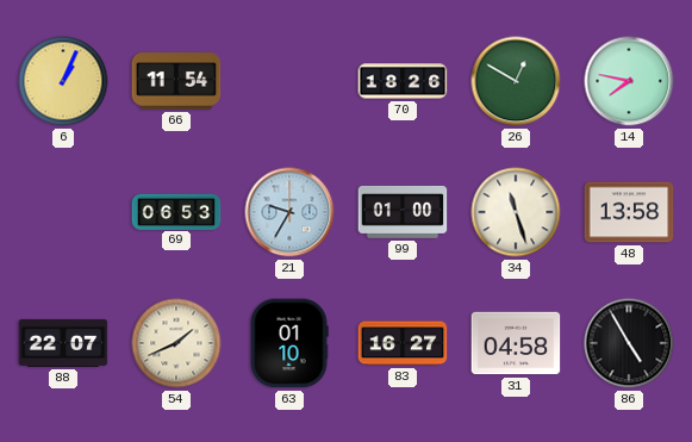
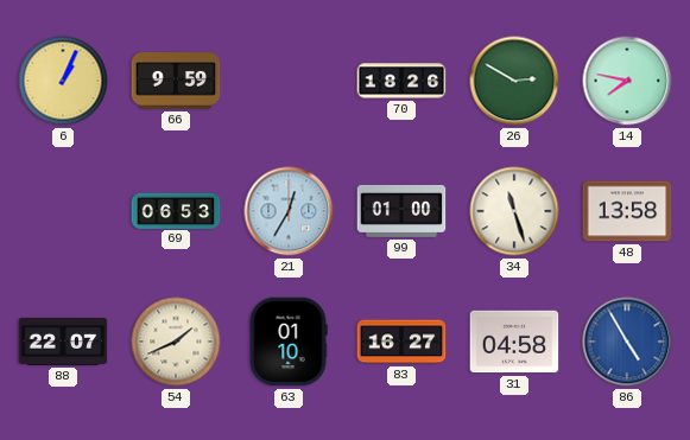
66: 11:54 -> 9:59
26: 12:50 -> 2:50
21: 9:35 -> 12:35
86 dial: black -> blue
